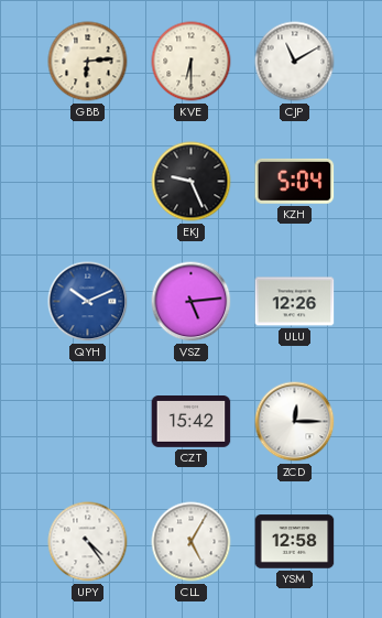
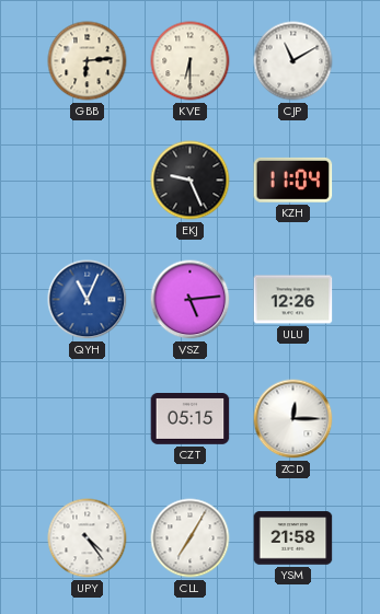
KZH: 5:04 -> 11:04
QYH: 10:11 -> 11:04
CZT: 15:42 -> 05:15
CLL: 5:05 -> 7:05
YSM: 12:58 -> 21:58
